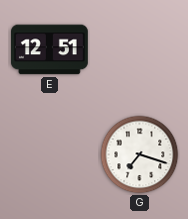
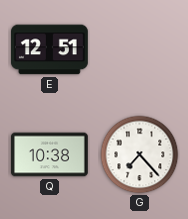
Q: none -> 10:38
G: 7:18 -> 7:23
